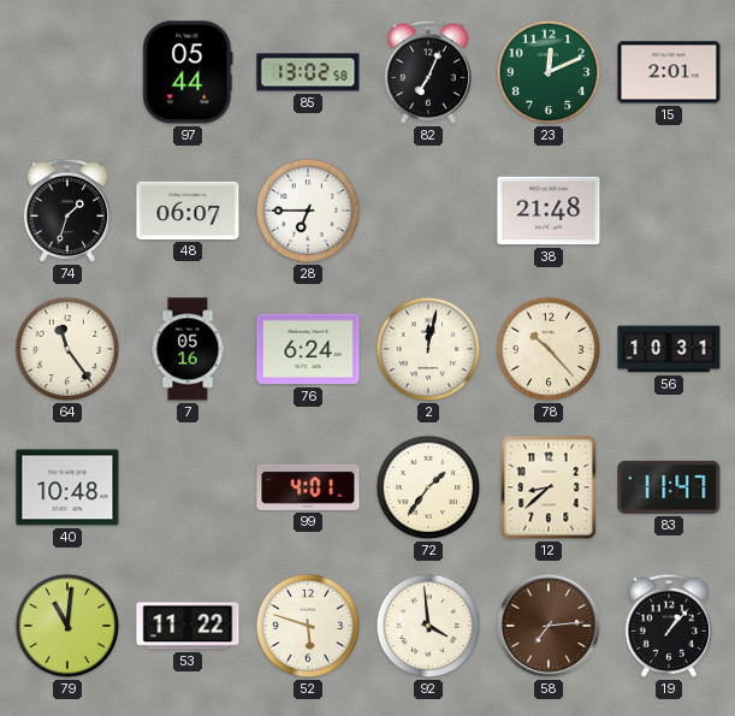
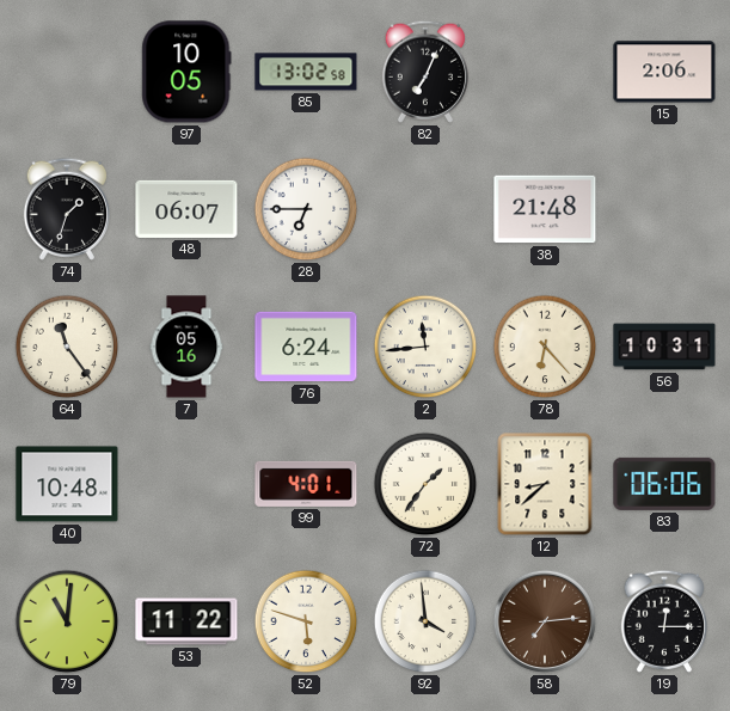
97: 05:44 -> 10:05
23: 12:11 -> none
15: 2:01 -> 2:06
2: 12:02 -> 11:44
78: 10:23 -> 6:23
83: 11:47 -> 06:06
19: 1:07 -> 12:15
